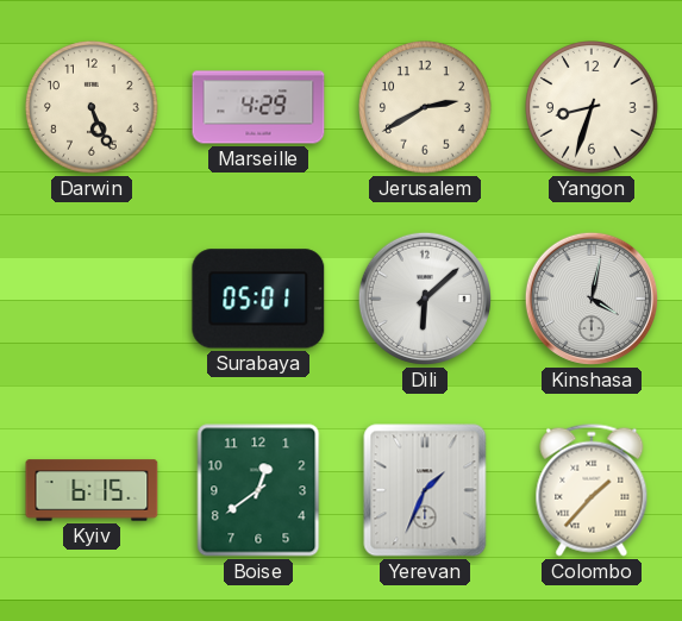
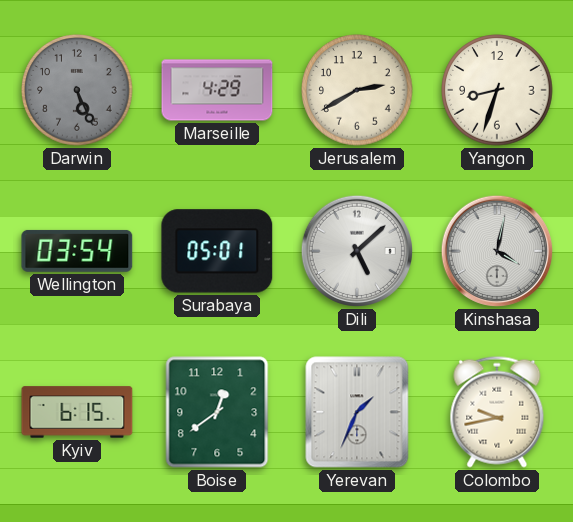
Darwin dial: cream -> grey
Wellington: none -> 03:54
Dili: 6:08 -> 5:08
Colombo: 1:37 -> 9:43
